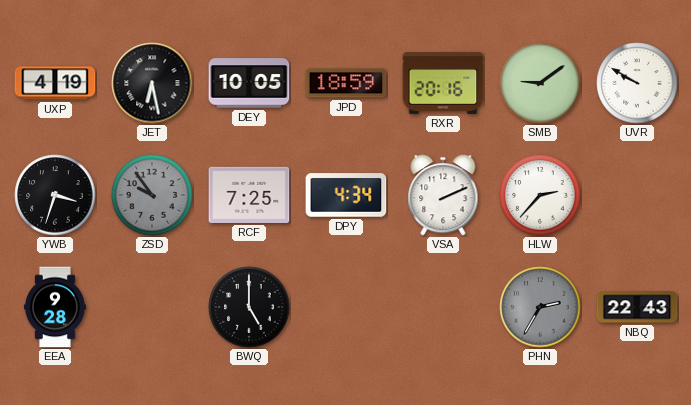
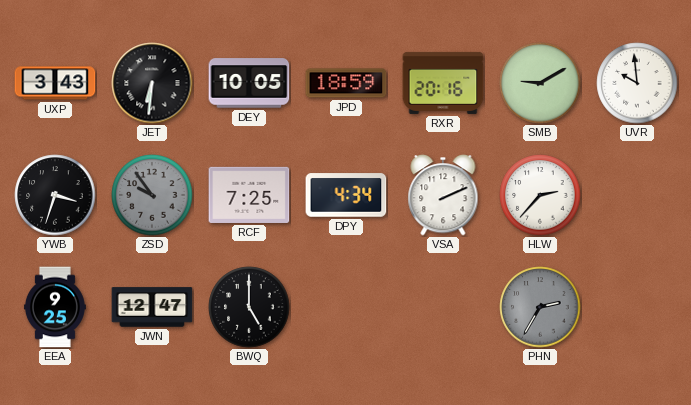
UXP: 4:19 -> 3:43
JET: 6:28 -> 6:31
SMB: 9:09 -> 9:10
UVR: 9:50 -> 9:59
EEA: 9:28 -> 9:25
JWN: none -> 12:47
NBQ: 22:43 -> none
